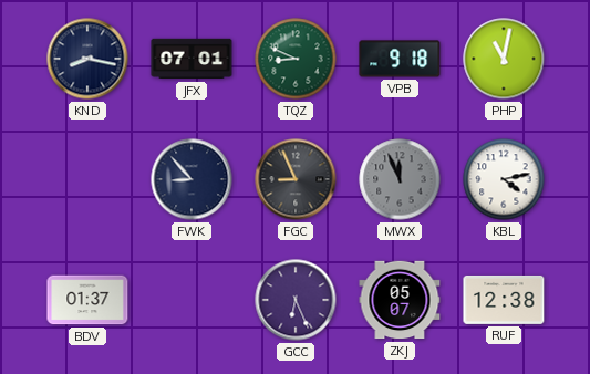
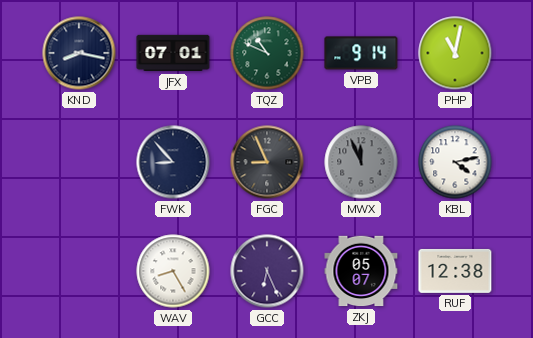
TQZ: 8:49 -> 10:49
VPB: 9:18 -> 9:14
BDV: 01:37 -> none
WAV: none -> 8:25
